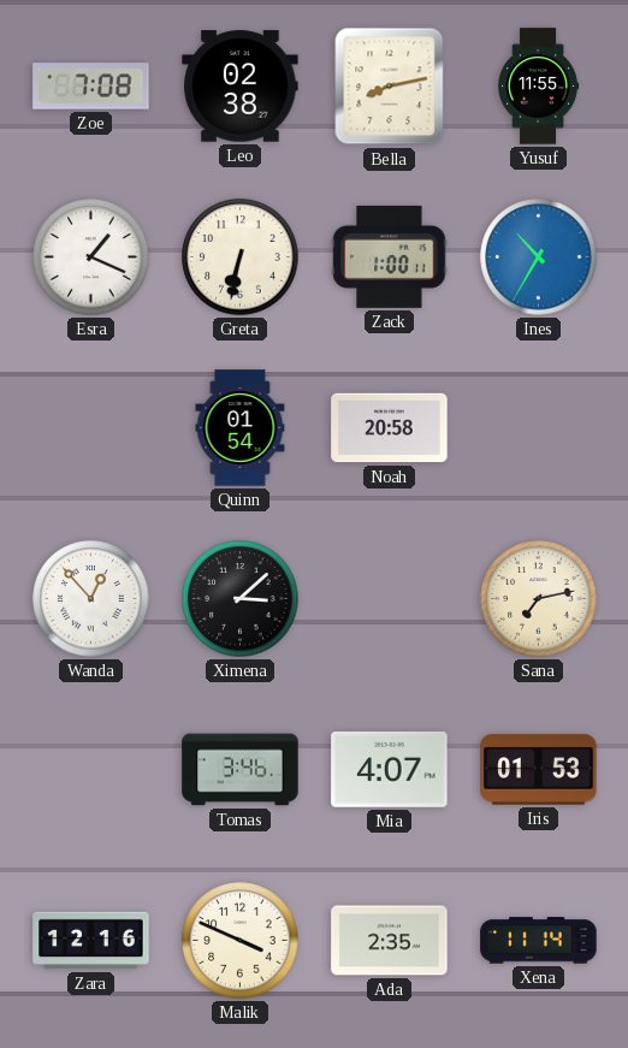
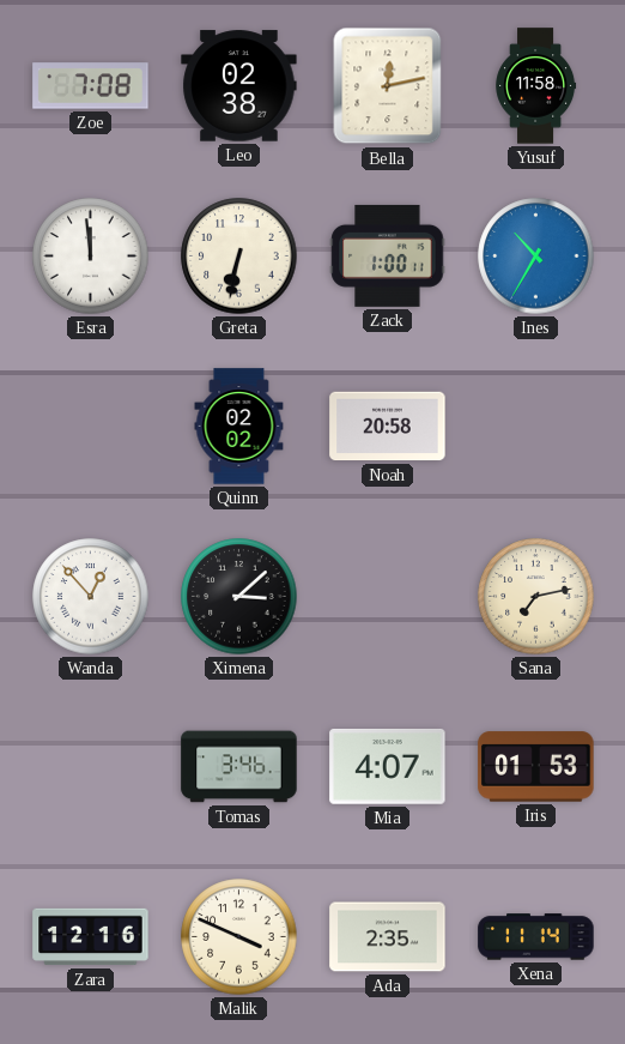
Bella: 8:13 -> 12:13
Yusuf: 11:55 -> 11:58
Esra: 1:19 -> 11:59
Quinn: 01:54 -> 02:02
